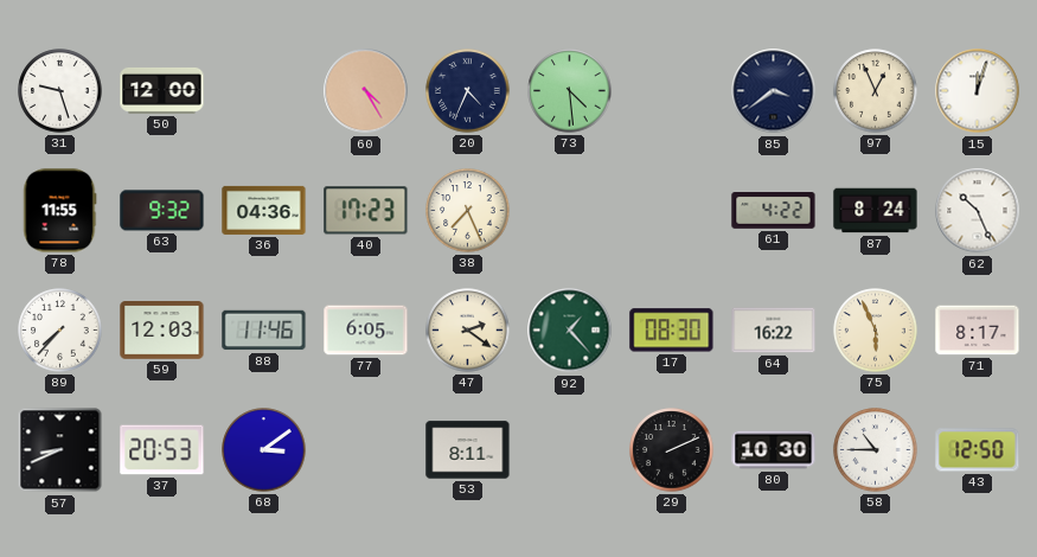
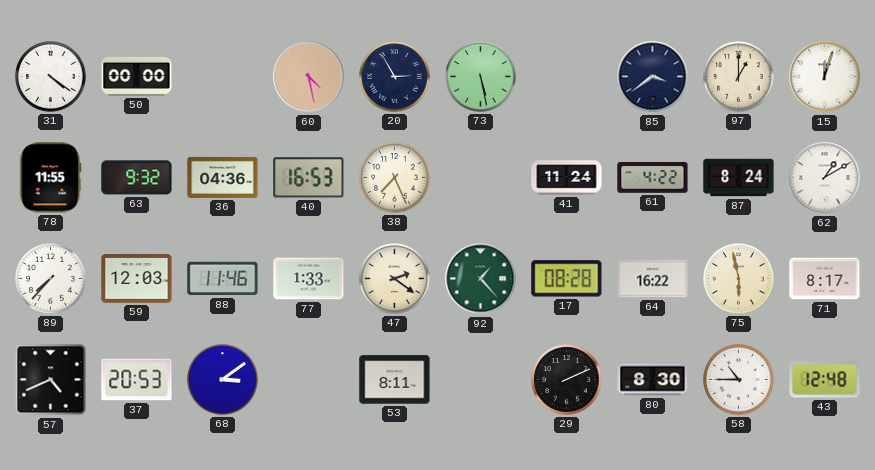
31: 9:27 -> 4:21
50: 12:00 -> 00:00
60: 4:25 -> 4:28
20: 4:34 -> 2:55
73: 4:29 -> 5:28
97: 12:56 -> 1:00
40: 17:23 -> 16:53
41: none -> 11:24
62: 10:26 -> 1:10
77: 6:05 -> 1:33
17: 08:30 -> 08:28
75: 5:56 -> 5:58
57: 8:41 -> 4:41
80: 10:30 -> 8:30
43: 12:50 -> 12:48
